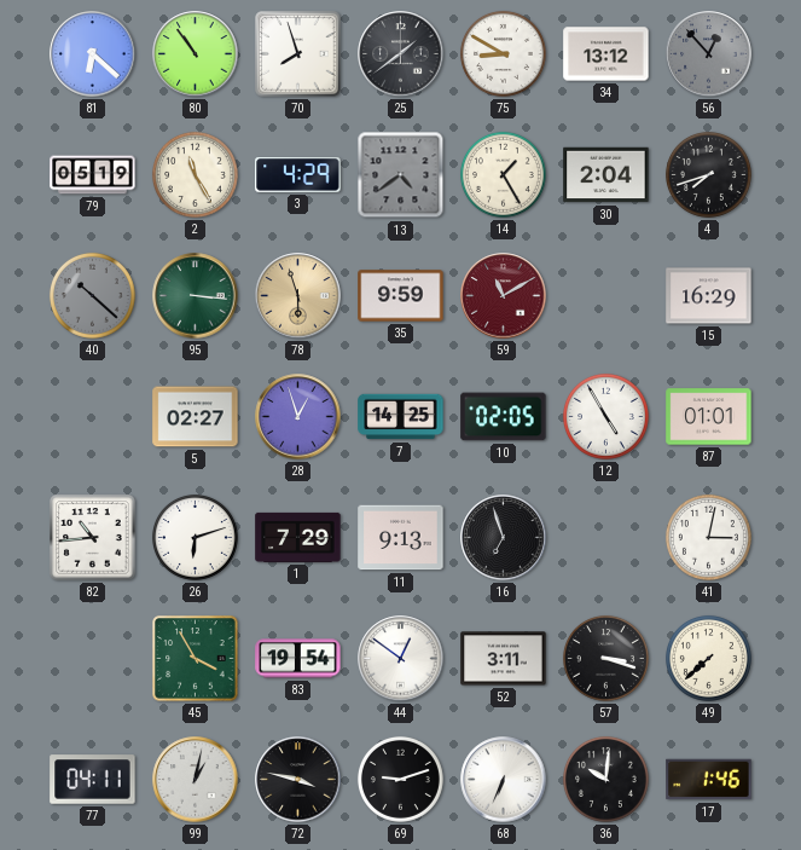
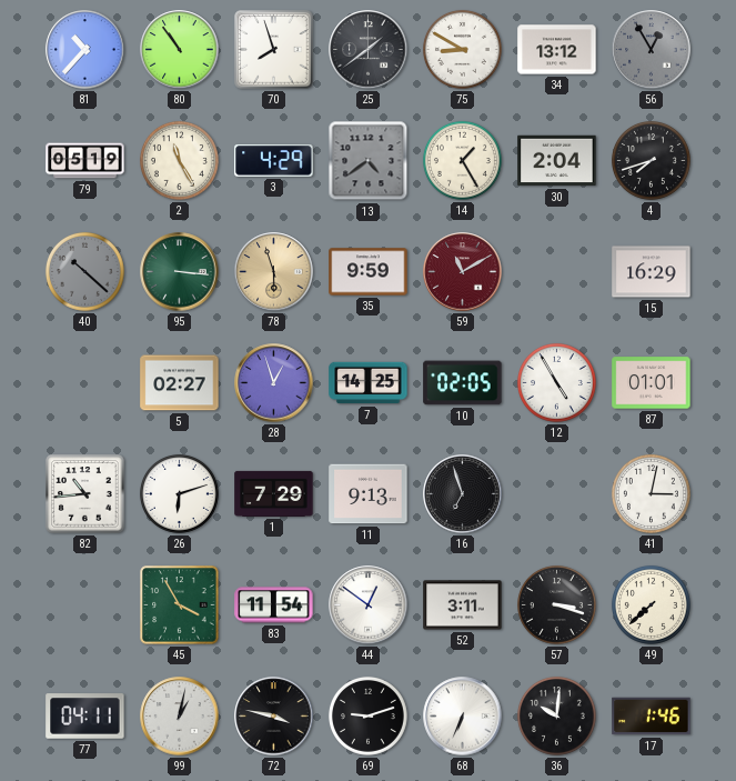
81: 6:22 -> 10:37
56: 12:53 -> 12:55
83: 19:54 -> 11:54
